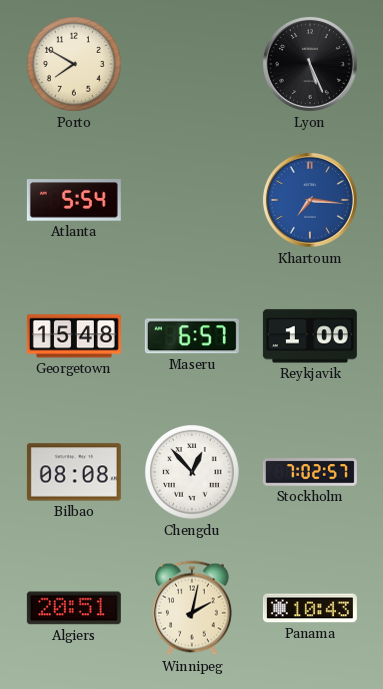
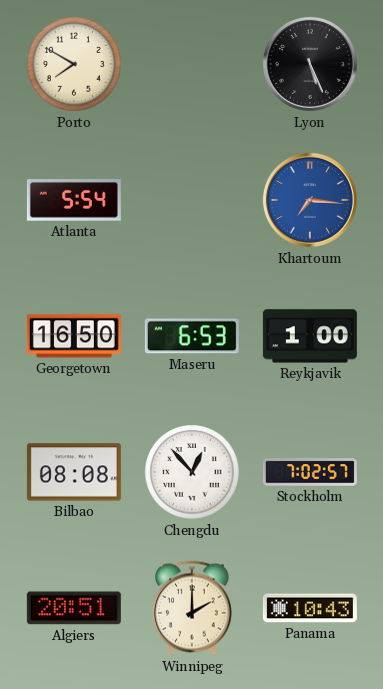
Georgetown: 15:48 -> 16:50
Maseru: 6:57 -> 6:53
Winnipeg: 2:02 -> 2:00
